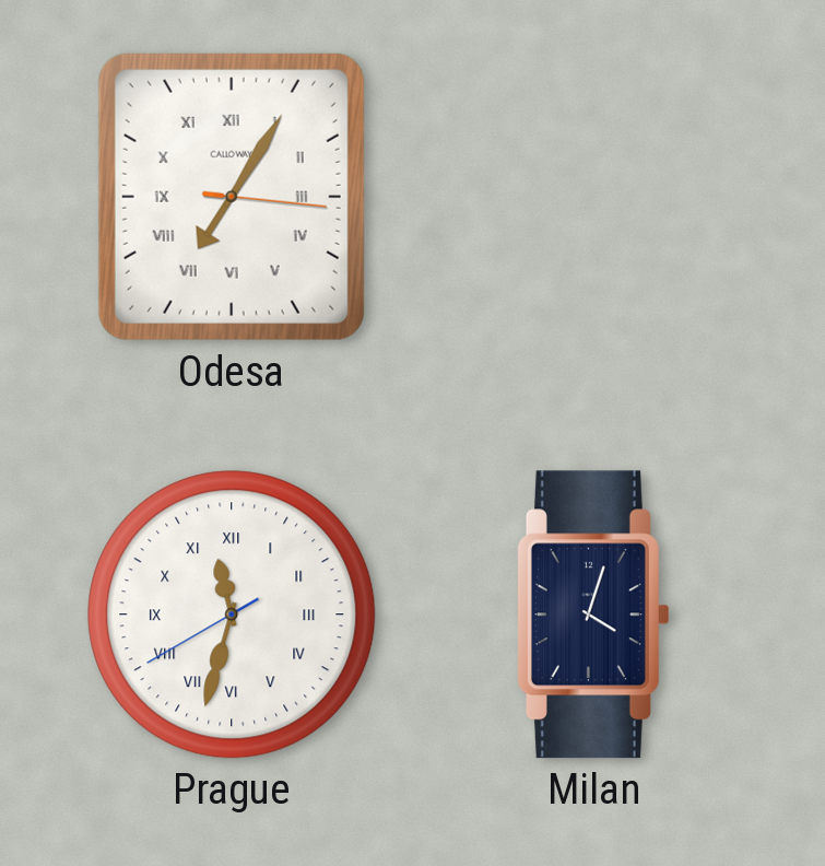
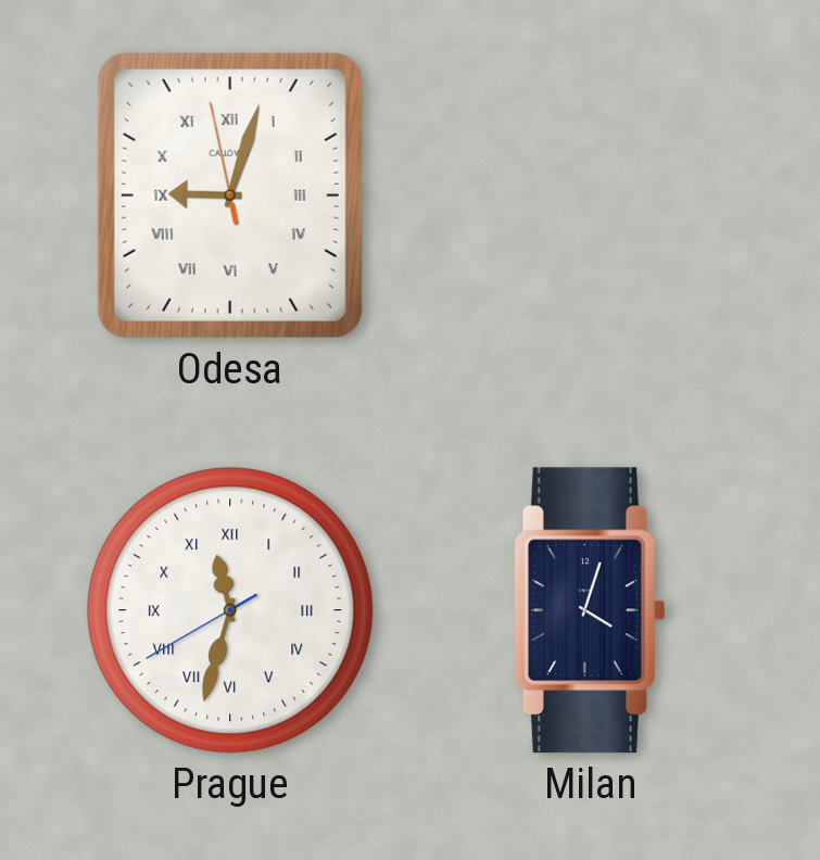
Odesa: 7:05 -> 9:02
